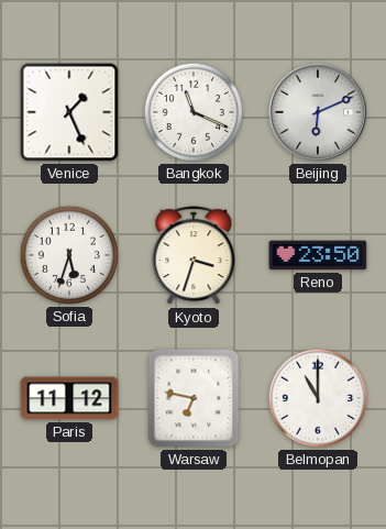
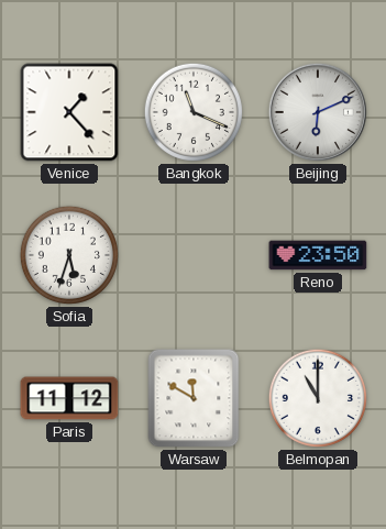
Venice: 1:26 -> 1:23
Kyoto: 3:33 -> none
Warsaw: 6:47 -> 11:50
